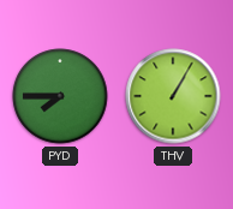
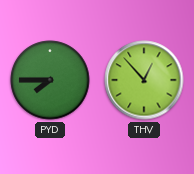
THV: 1:05 -> 12:53
